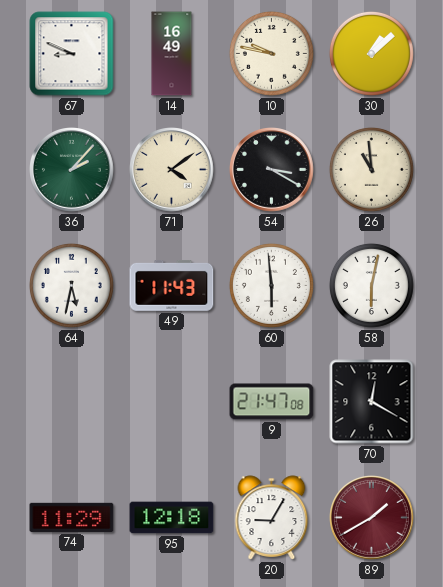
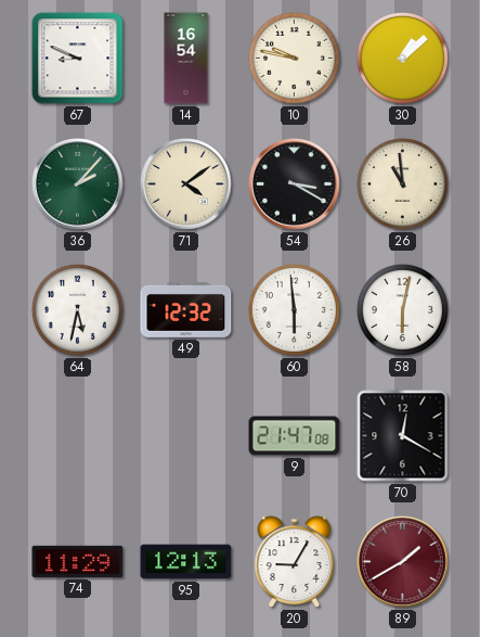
14: 16:49 -> 16:54
49: 11:43 -> 12:32
95: 12:18 -> 12:13
